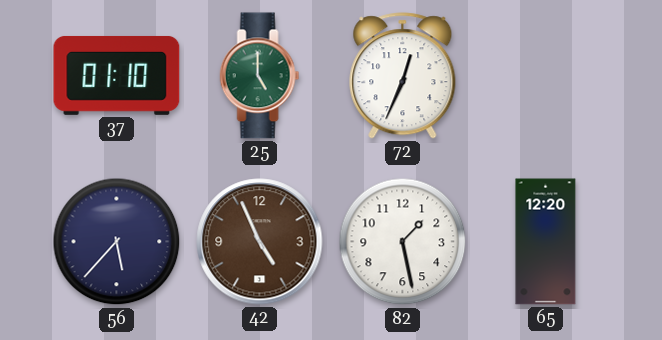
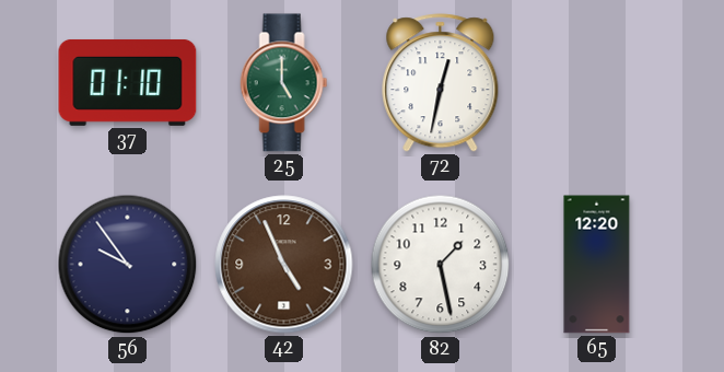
72: 12:34 -> 12:32
56: 5:37 -> 9:54
